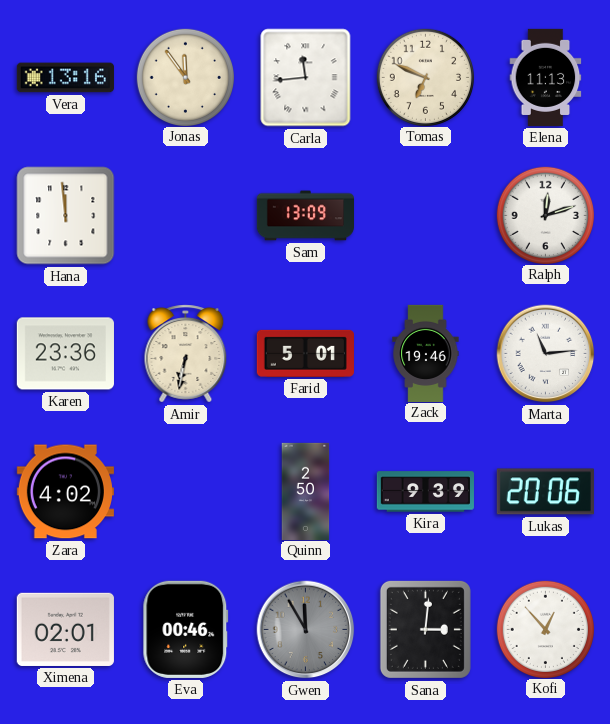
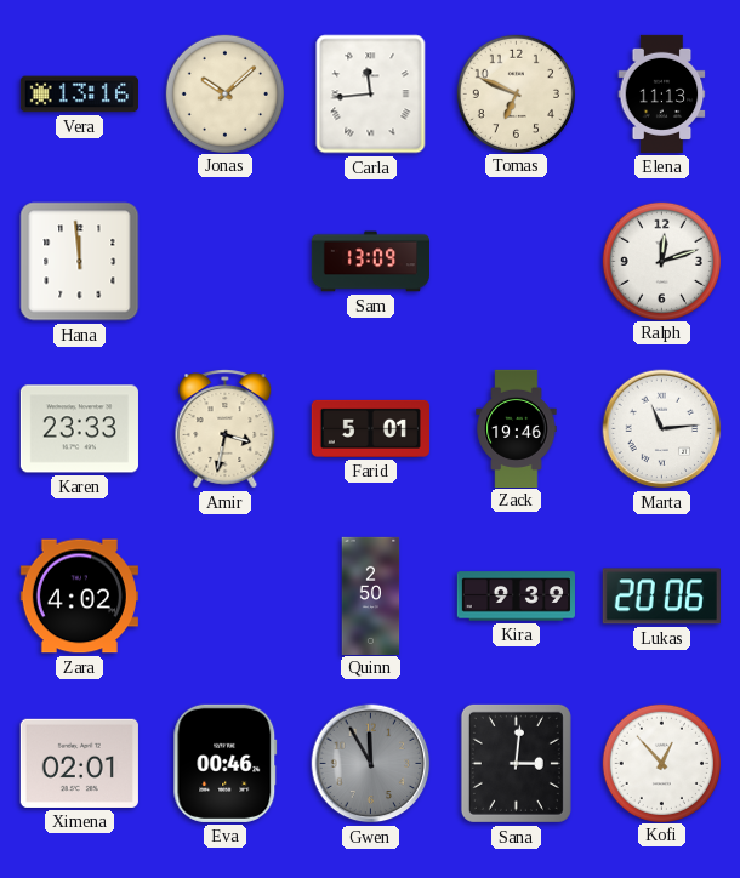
Jonas: 11:54 -> 10:08
Karen: 23:36 -> 23:33
Amir: 6:32 -> 3:32
